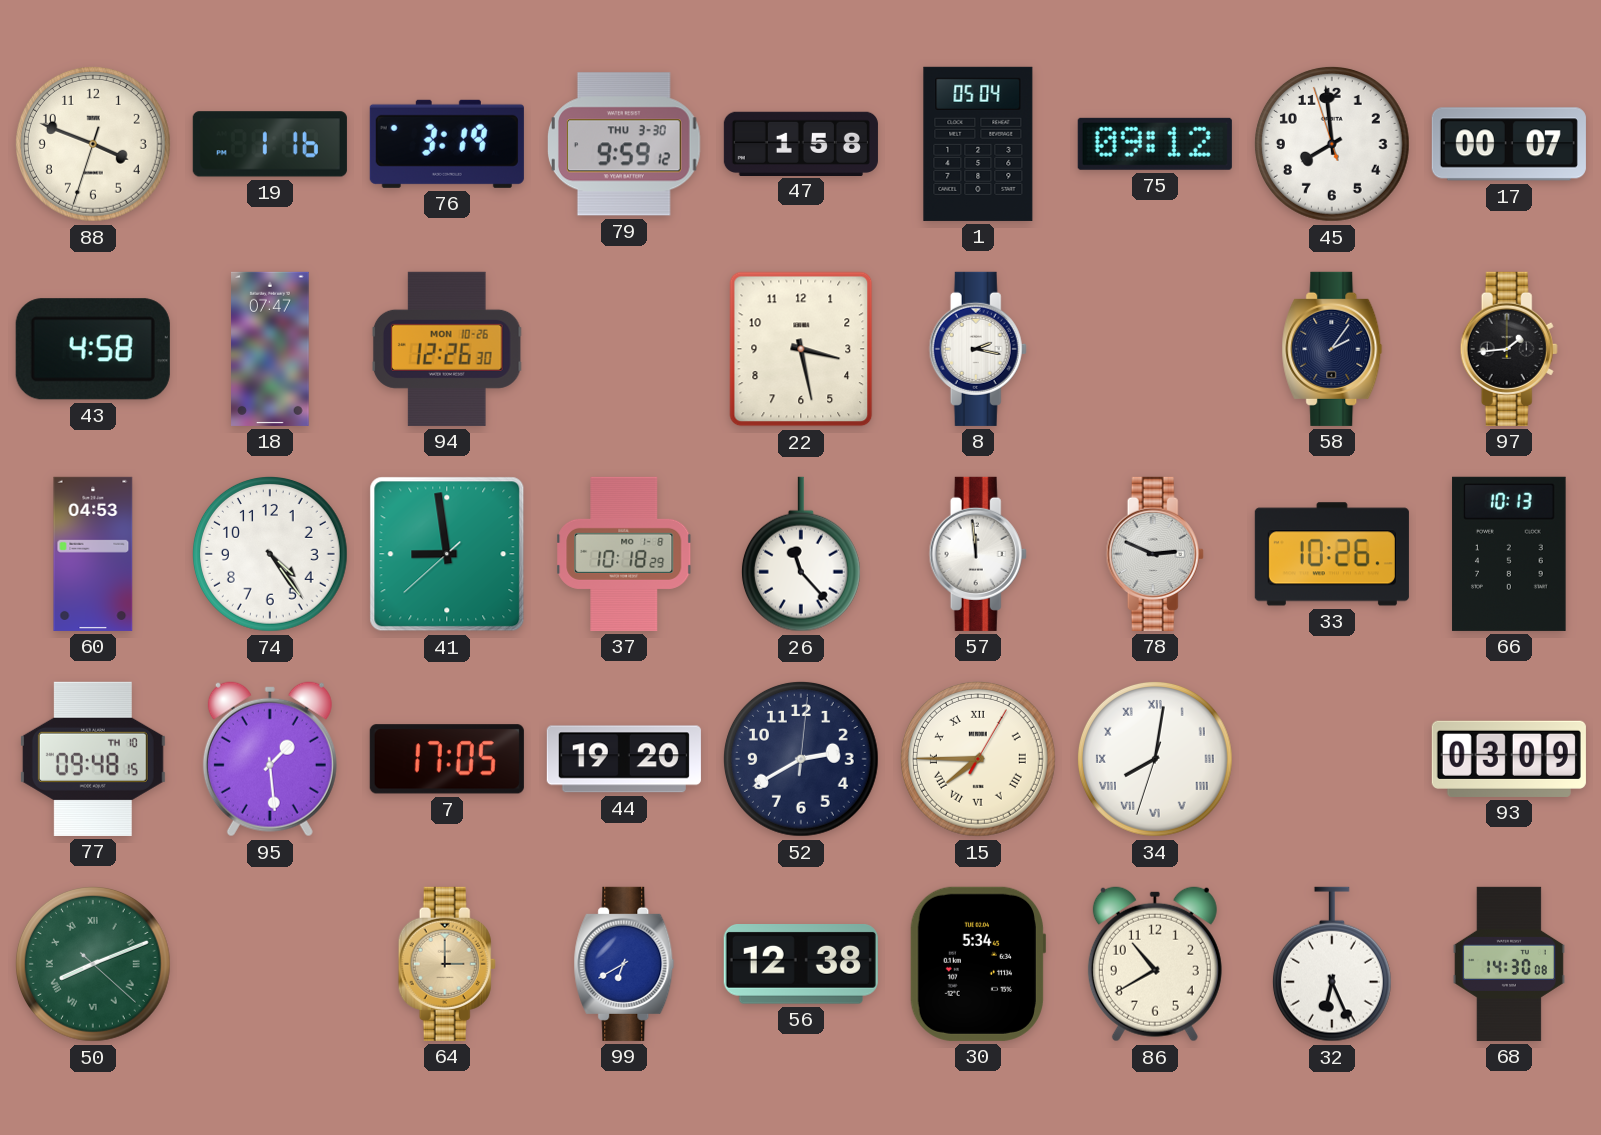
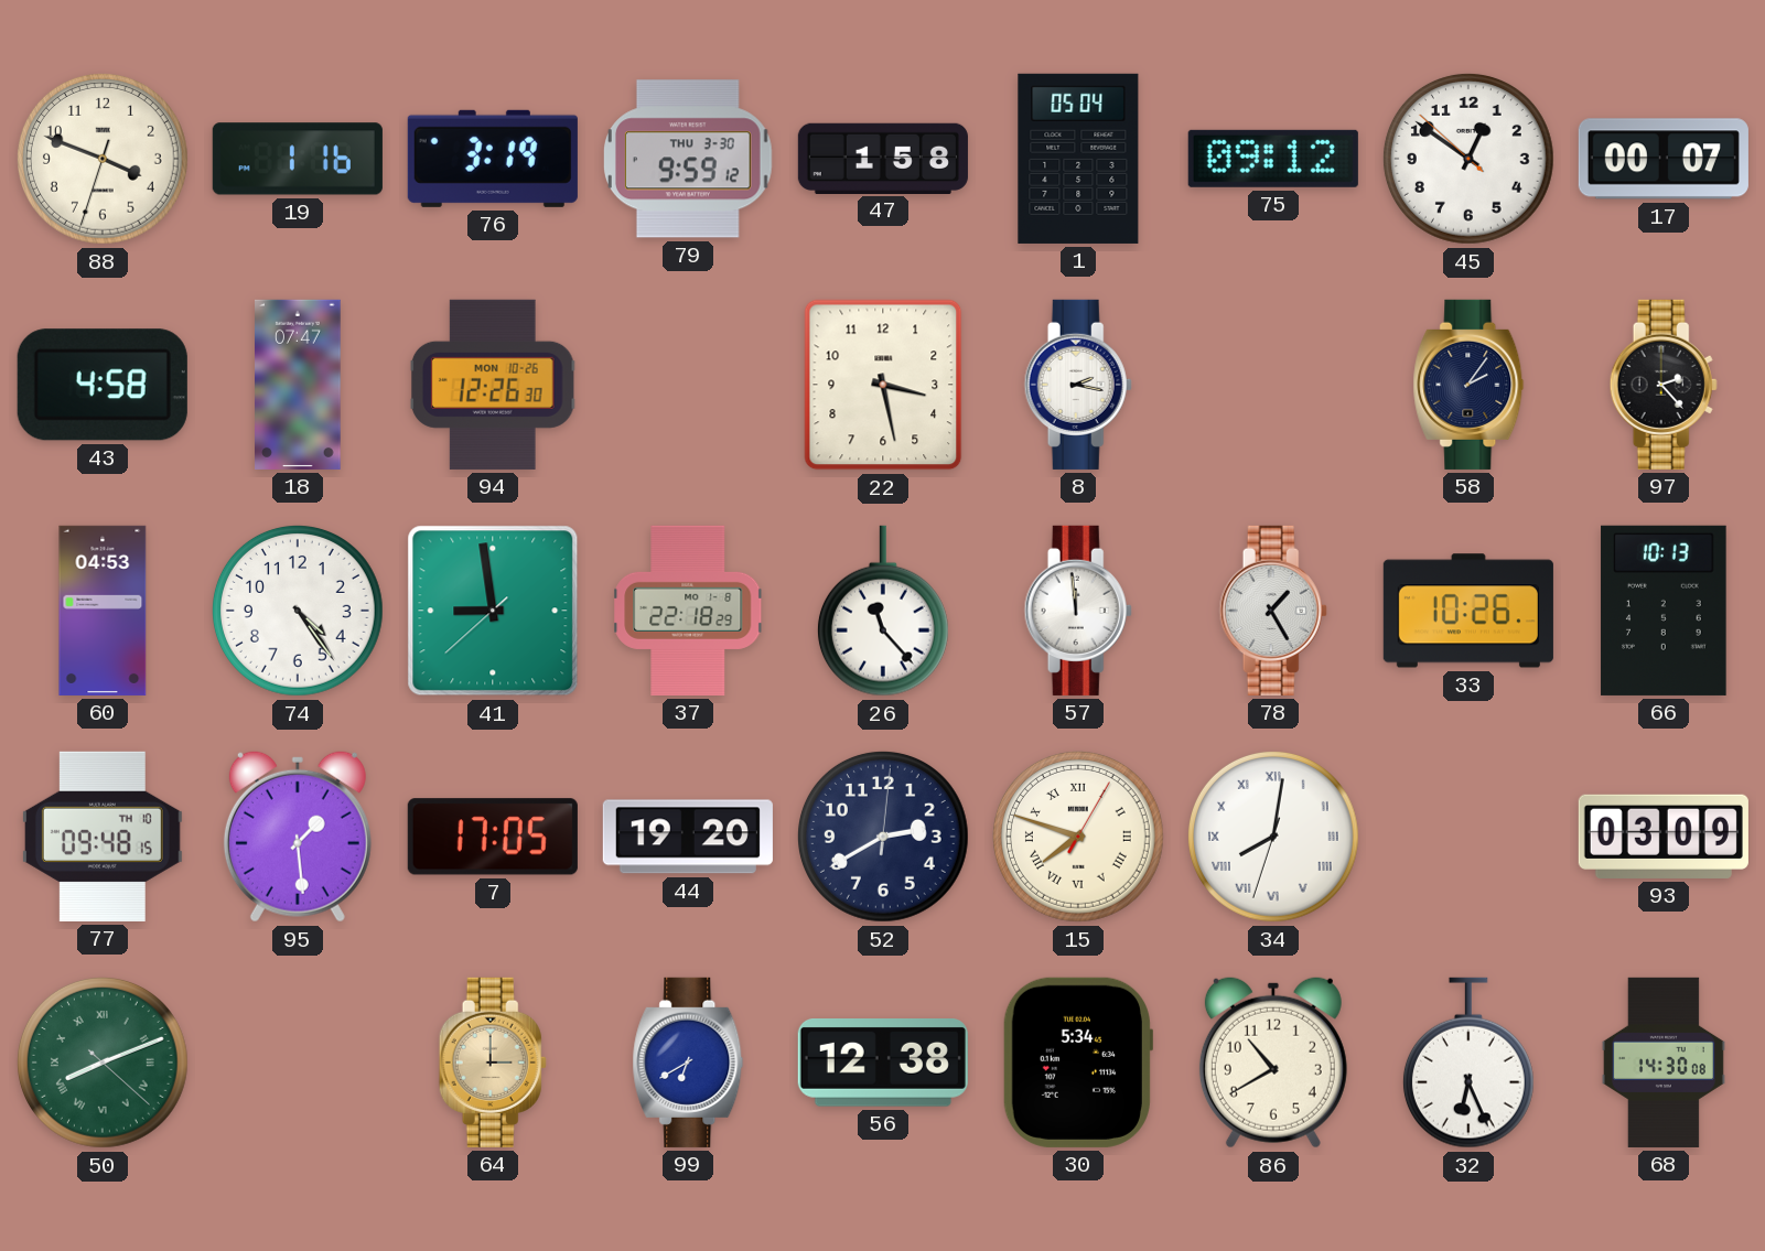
45: 7:58 -> 12:50
97: 1:44 -> 2:23
37: 10:18 -> 22:18
78: 2:49 -> 1:25
15: 7:45 -> 7:48
